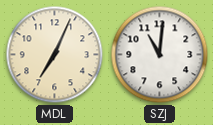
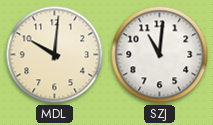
MDL: 7:04 -> 10:01
